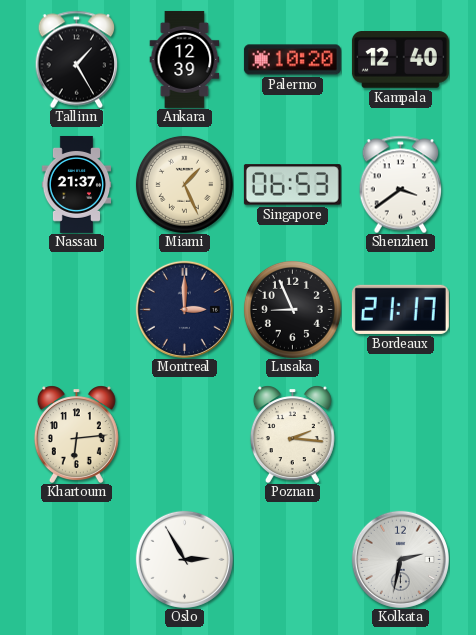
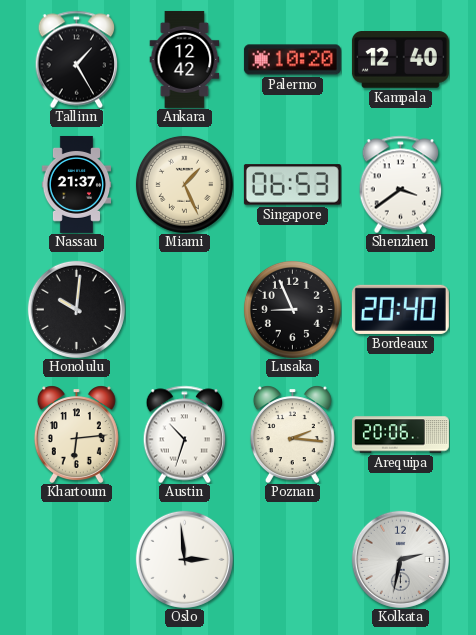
Ankara: 12:39 -> 12:42
Honolulu: none -> 10:01
Montreal: 3:00 -> none
Bordeaux: 21:17 -> 20:40
Austin: none -> 10:33
Arequipa: none -> 20:06
Oslo: 2:55 -> 2:59
